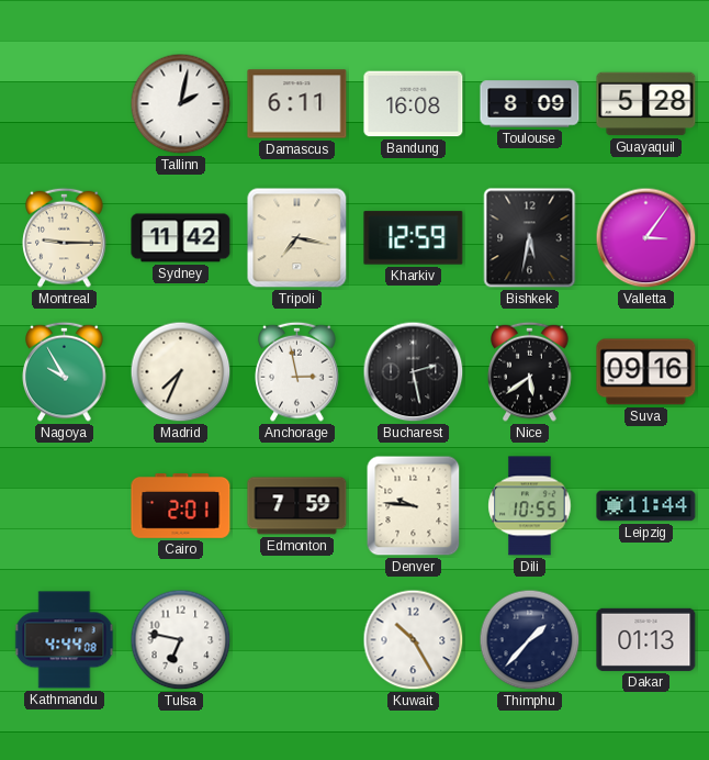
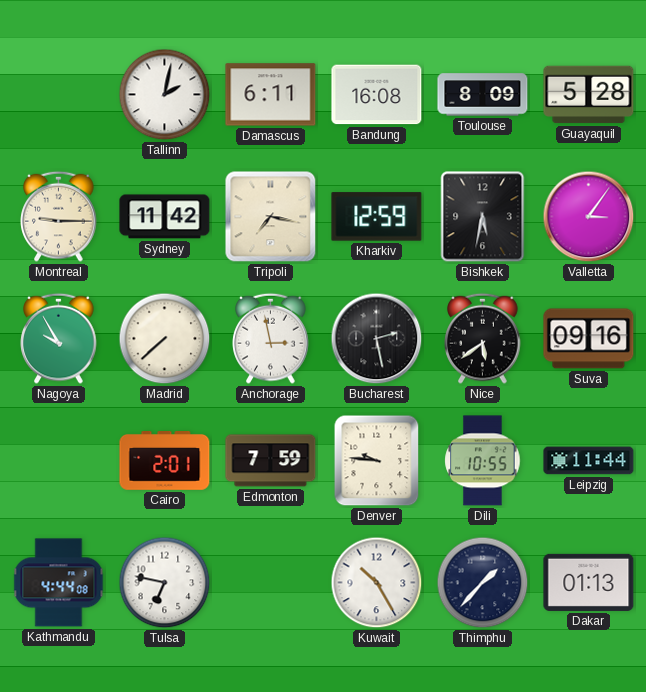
Madrid: 7:34 -> 7:38
